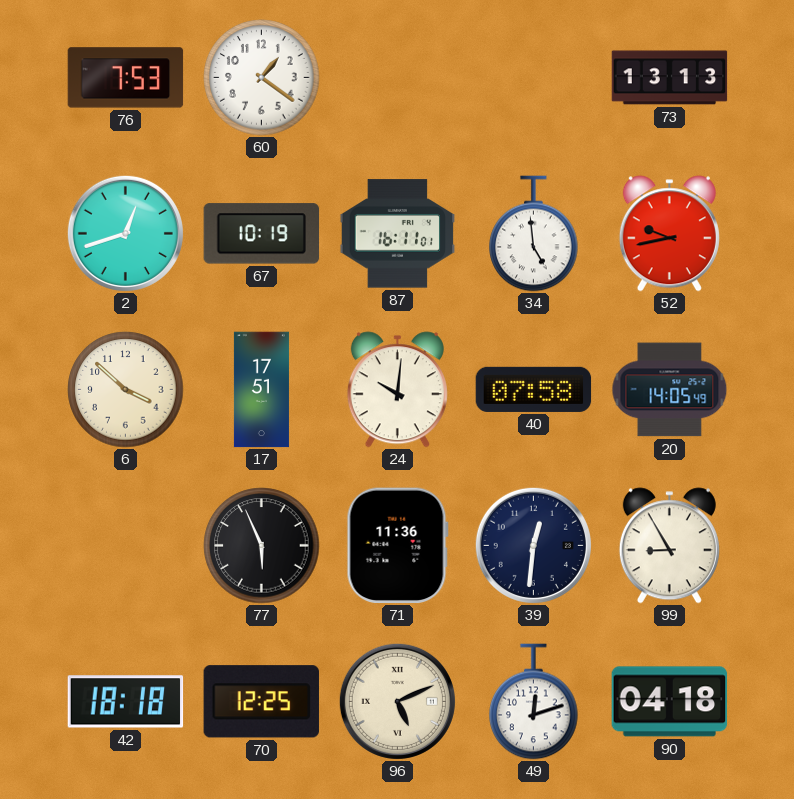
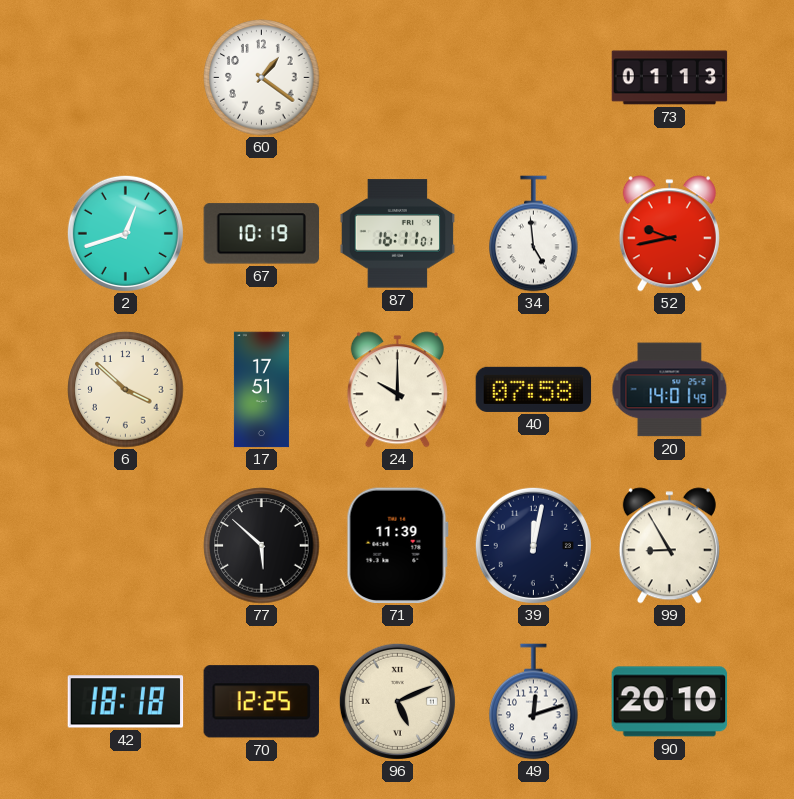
76: 7:53 -> none
73: 13:13 -> 01:13
24: 10:01 -> 10:00
20: 14:05 -> 14:01
77: 5:56 -> 5:52
71: 11:36 -> 11:39
39: 12:31 -> 12:02
90: 04:18 -> 20:10
